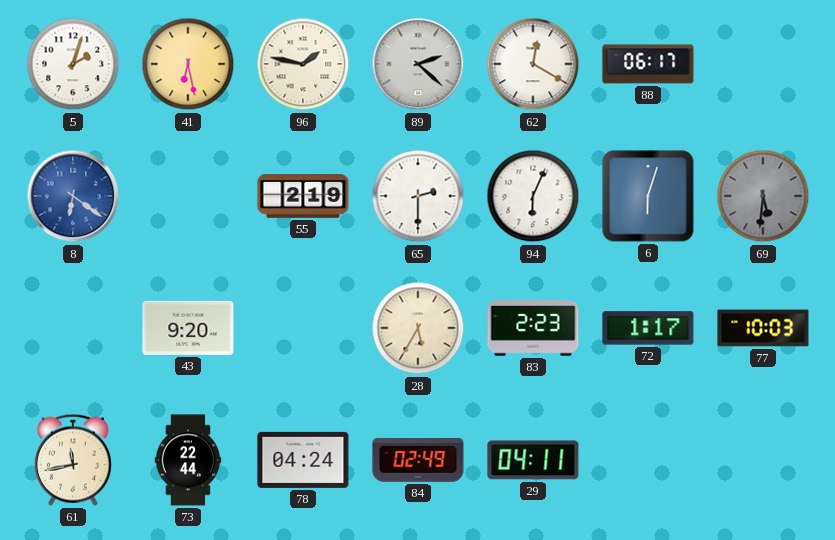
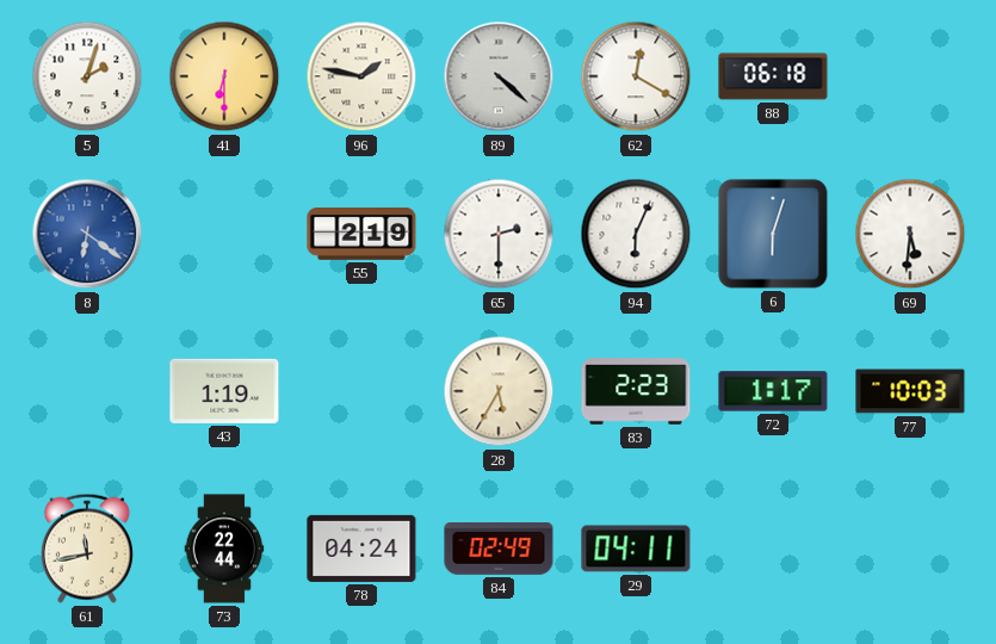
41: 6:28 -> 6:30
89: 2:22 -> 4:22
88: 06:17 -> 06:18
69 dial: grey -> white
43: 9:20 -> 1:19
